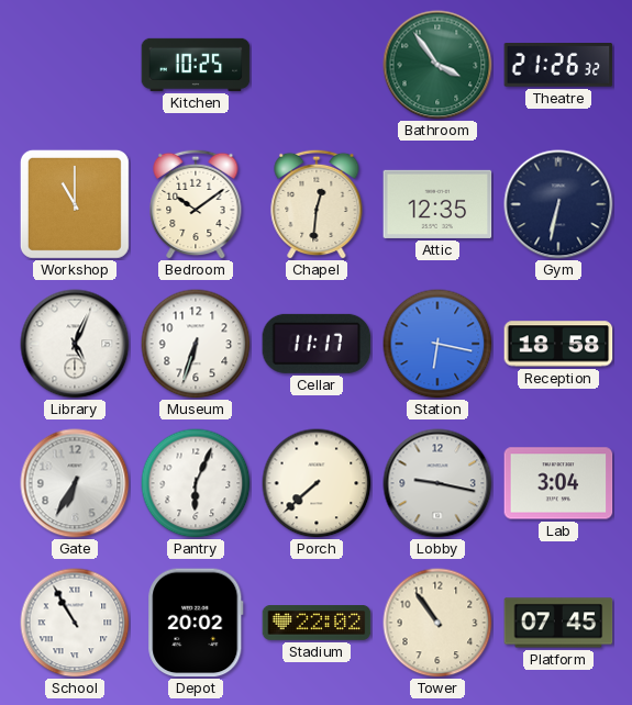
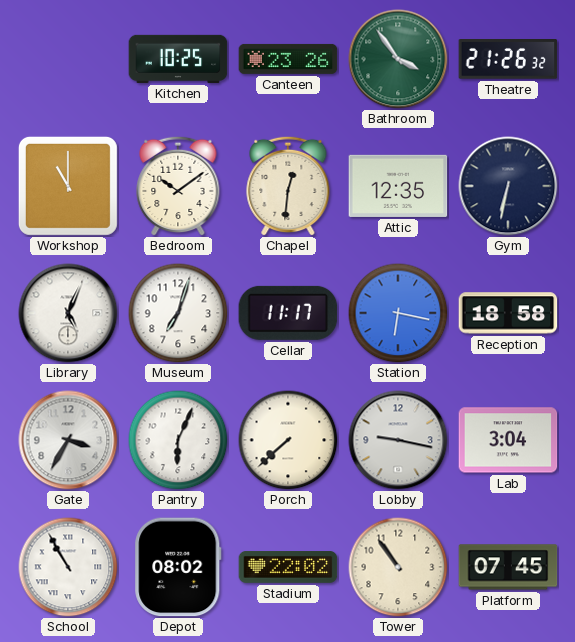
Canteen: none -> 23:26
Museum: 6:33 -> 7:03
Gate: 6:35 -> 3:35
Depot: 20:02 -> 08:02
